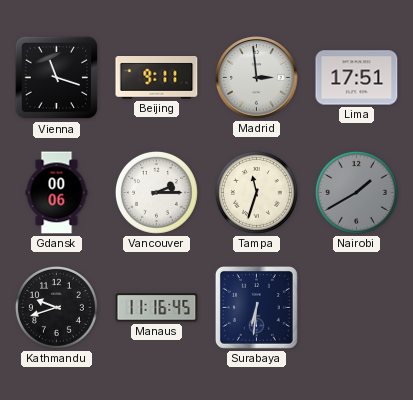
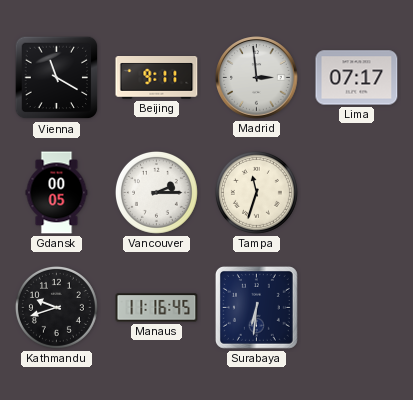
Vienna: 11:18 -> 11:20
Lima: 17:51 -> 07:17
Gdansk: 00:06 -> 00:05
Nairobi: 1:40 -> none
